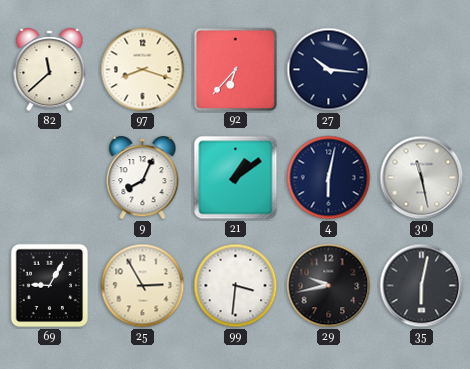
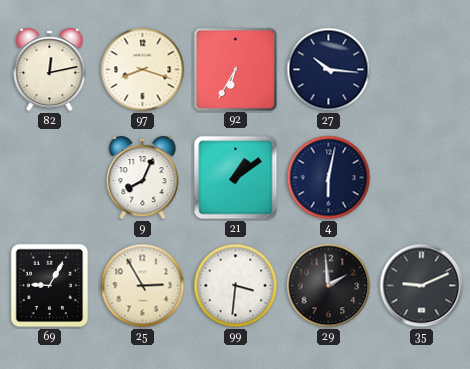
82: 11:38 -> 12:13
92: 6:37 -> 6:35
30: 11:28 -> none
29: 9:43 -> 1:59
35: 6:02 -> 9:11
